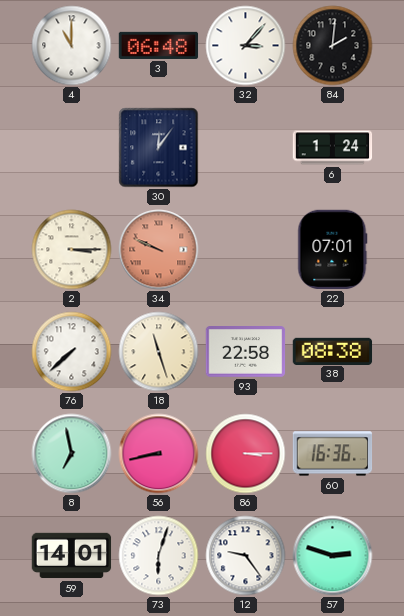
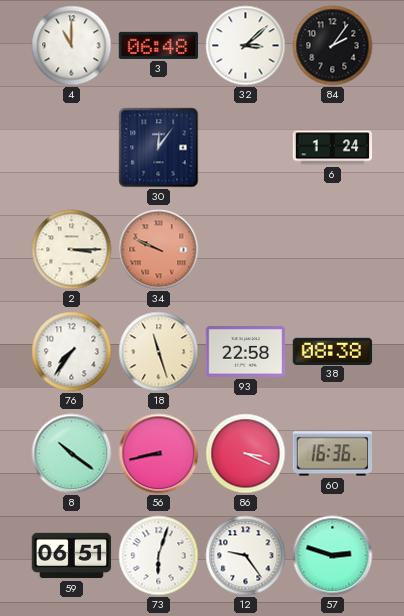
32: 3:07 -> 3:08
84: 2:01 -> 2:06
22: 07:01 -> none
76: 7:38 -> 7:36
8: 6:58 -> 10:21
86: 3:15 -> 3:19
59: 14:01 -> 06:51
